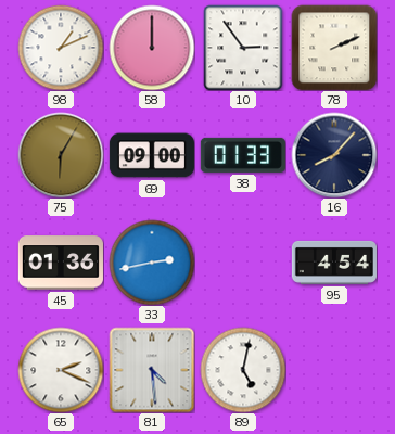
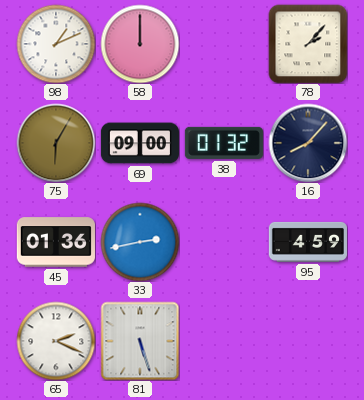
10: 2:54 -> none
78: 2:11 -> 2:07
38: 01:33 -> 01:32
95: 4:54 -> 4:59
81: 4:29 -> 5:27
89: 5:02 -> none
